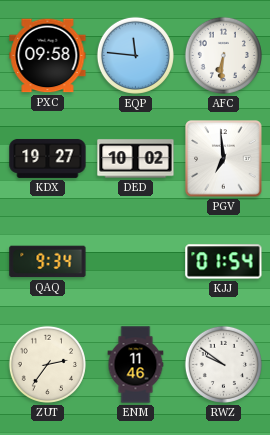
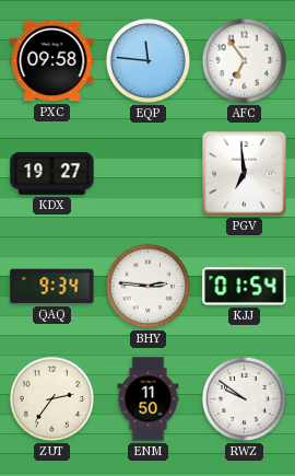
AFC: 6:31 -> 6:54
DED: 10:02 -> none
BHY: none -> 2:46
ENM: 11:46 -> 11:50
